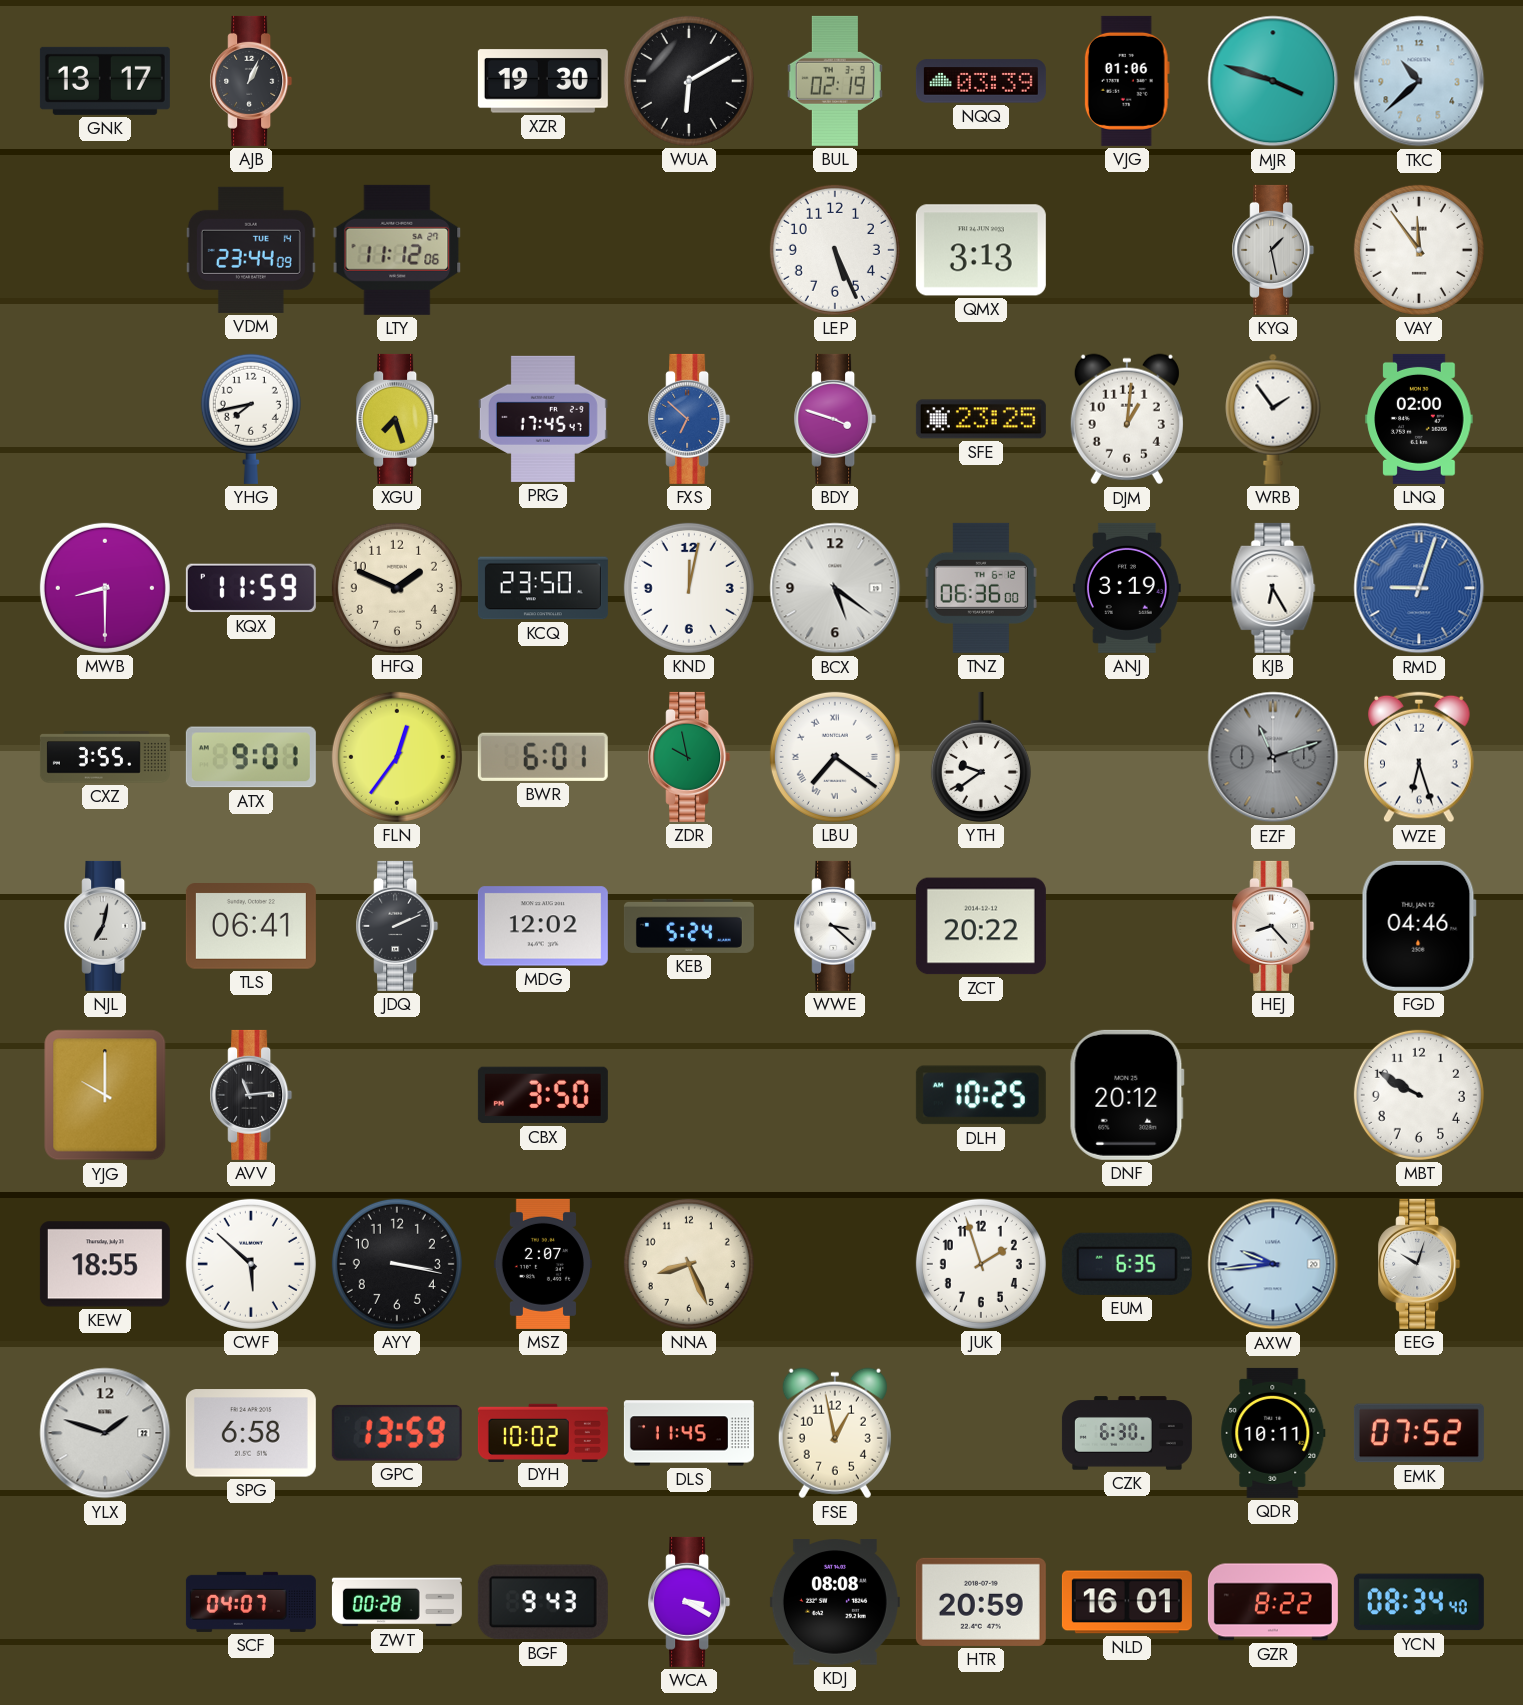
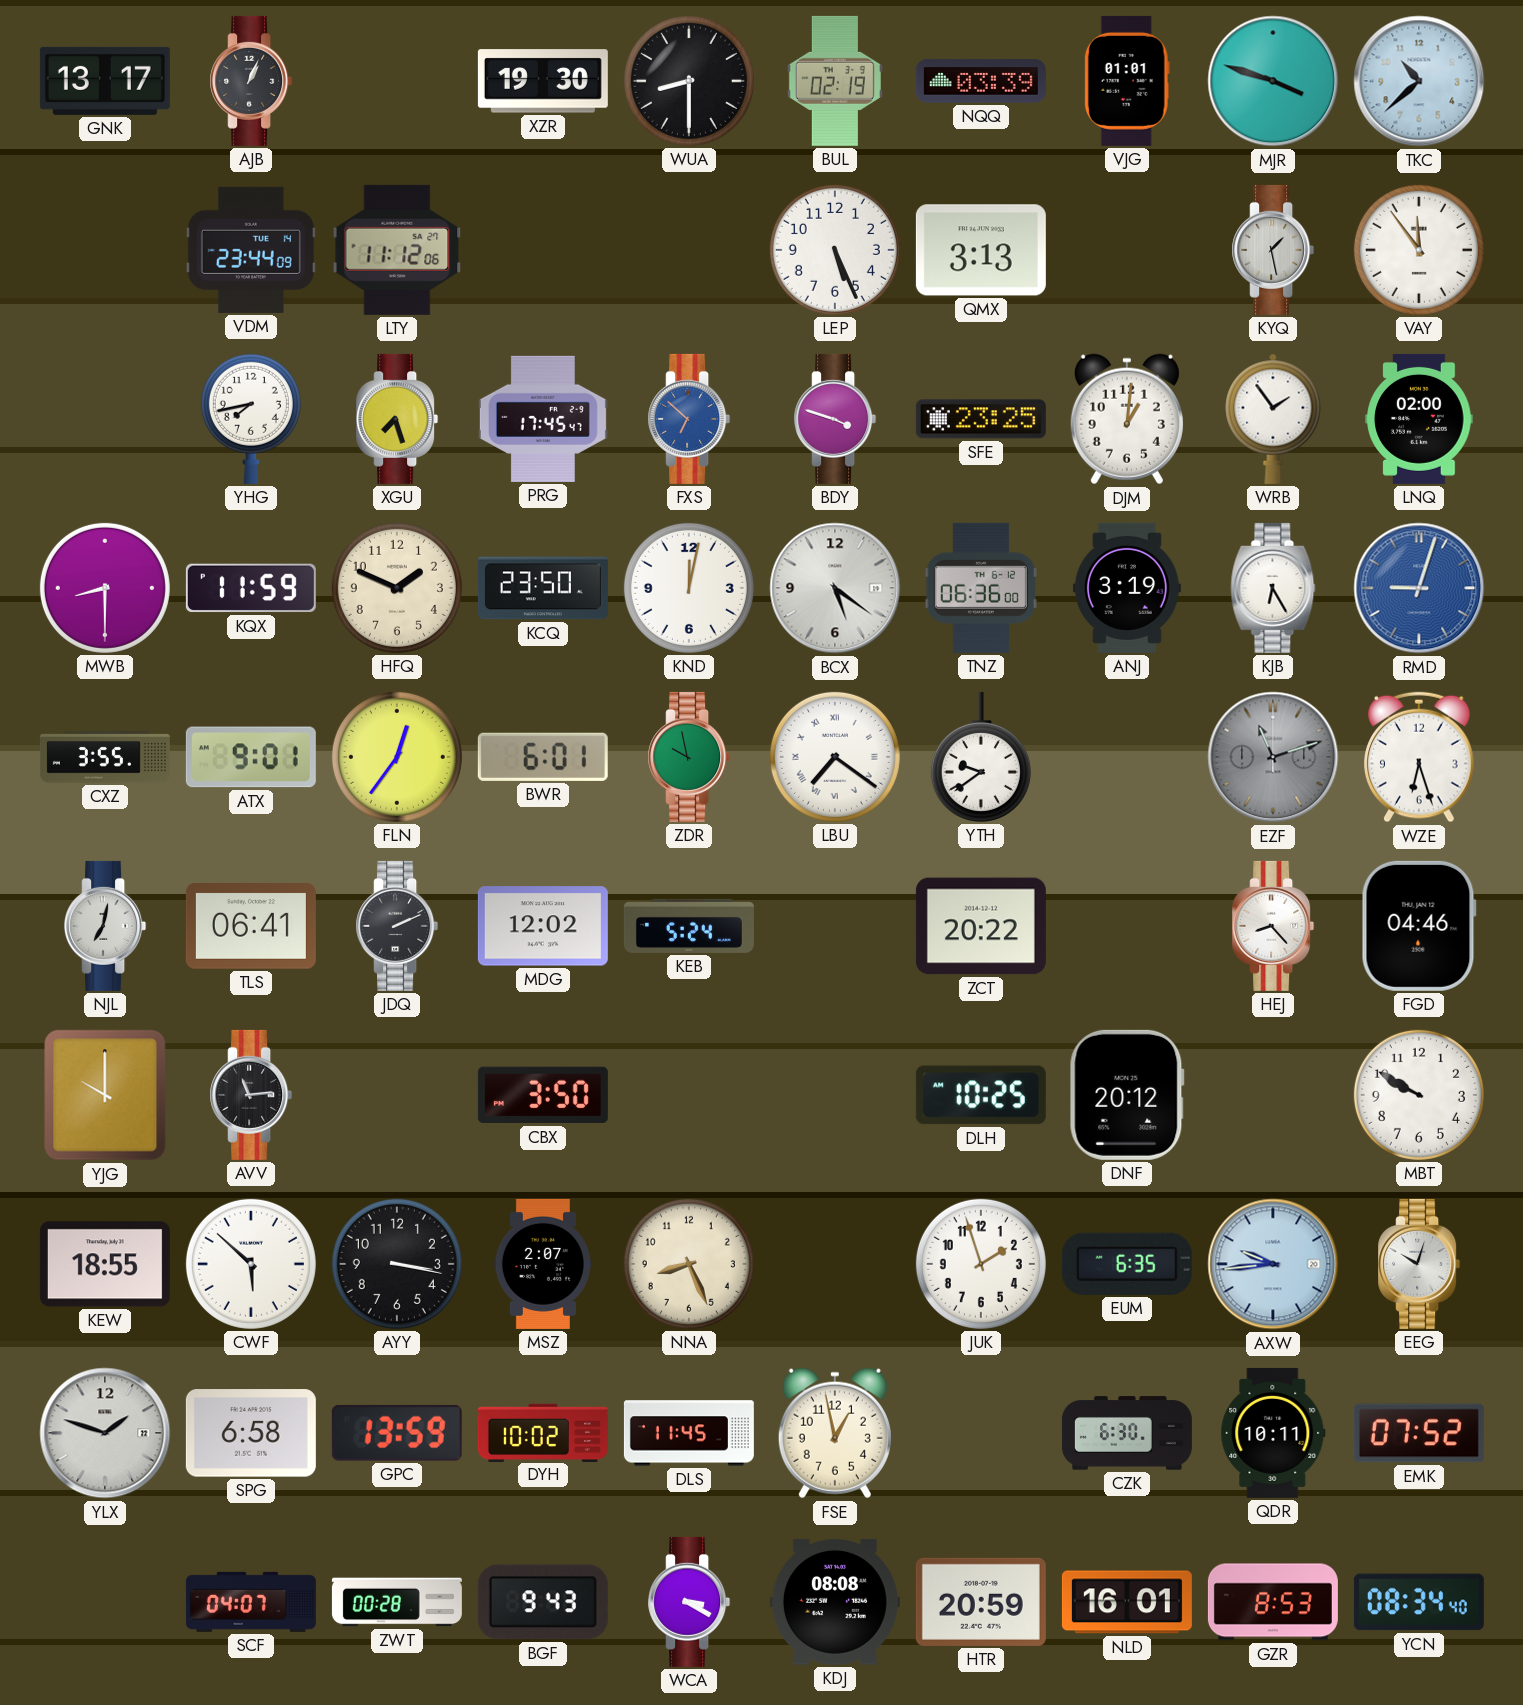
WUA: 6:10 -> 8:30
VJG: 01:06 -> 01:01
WWE: 3:22 -> none
GZR: 8:22 -> 8:53
